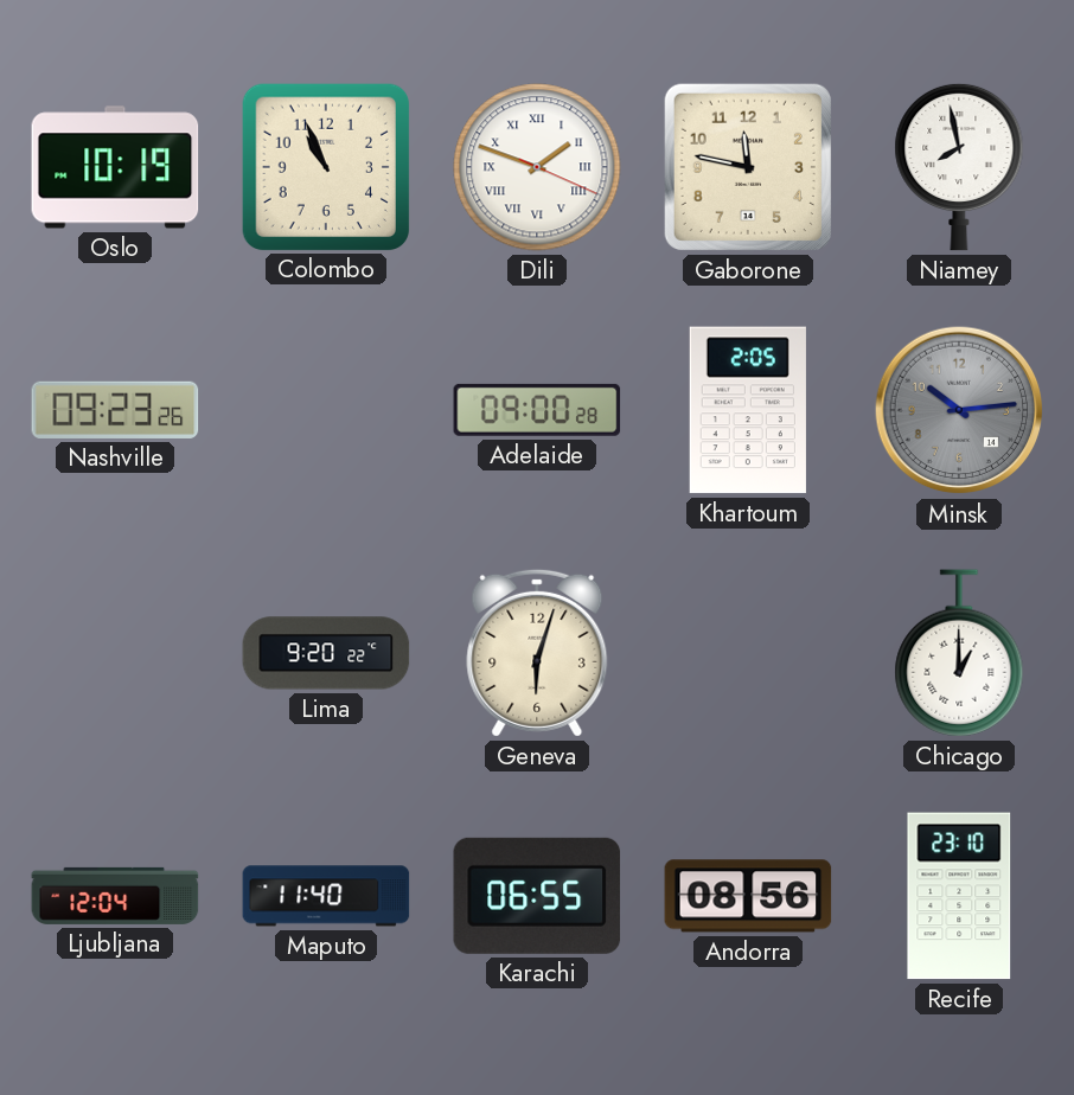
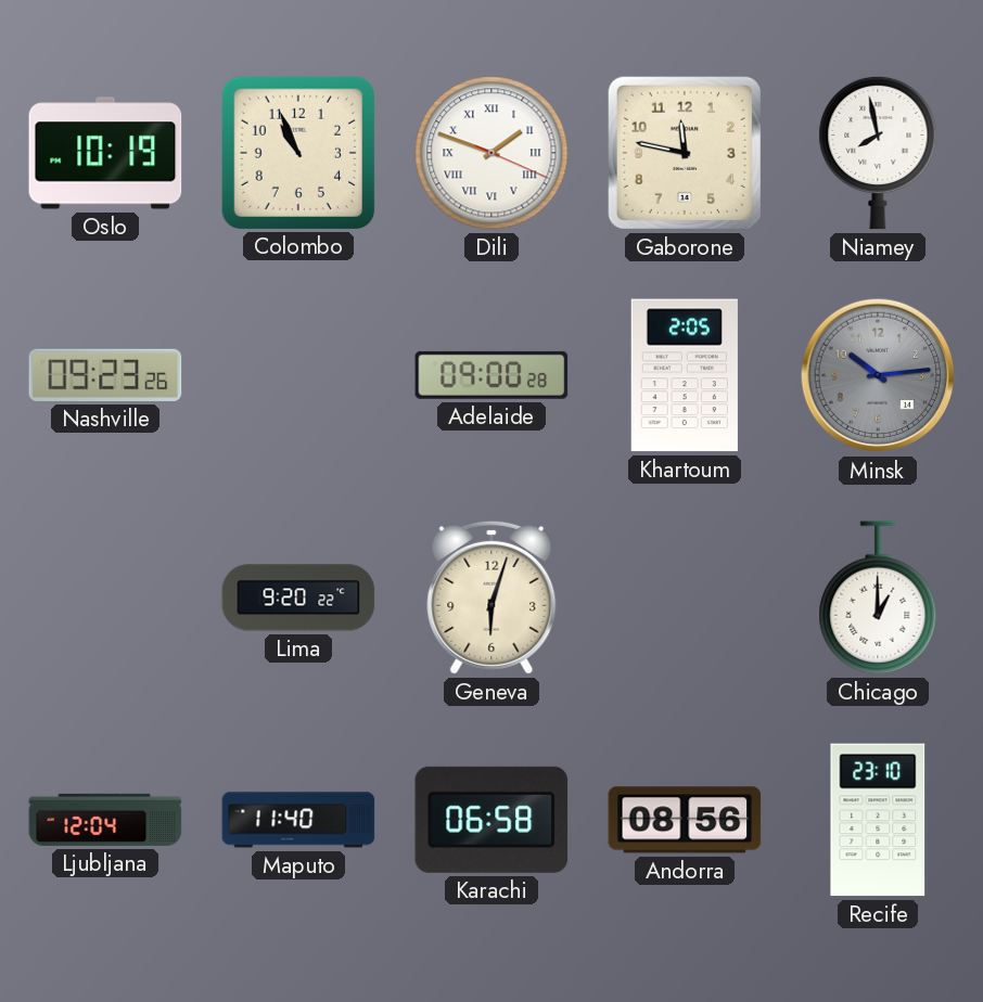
Karachi: 06:55 -> 06:58
